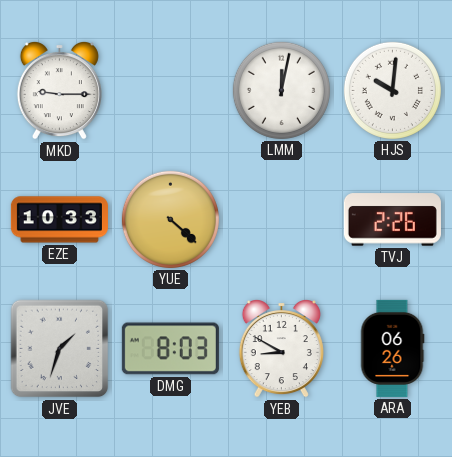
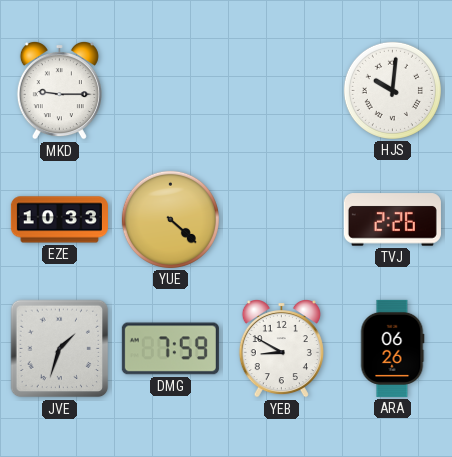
LMM: 12:02 -> none
DMG: 8:03 -> 7:59
